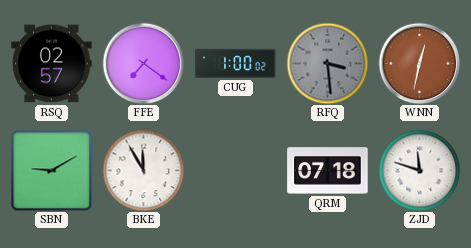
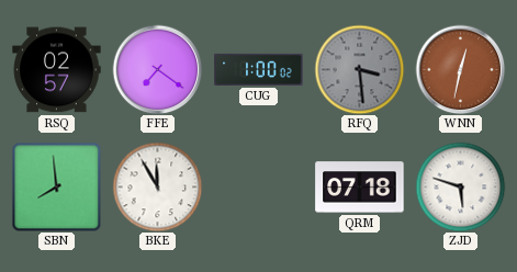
SBN: 9:10 -> 7:59
ZJD: 11:48 -> 5:48
